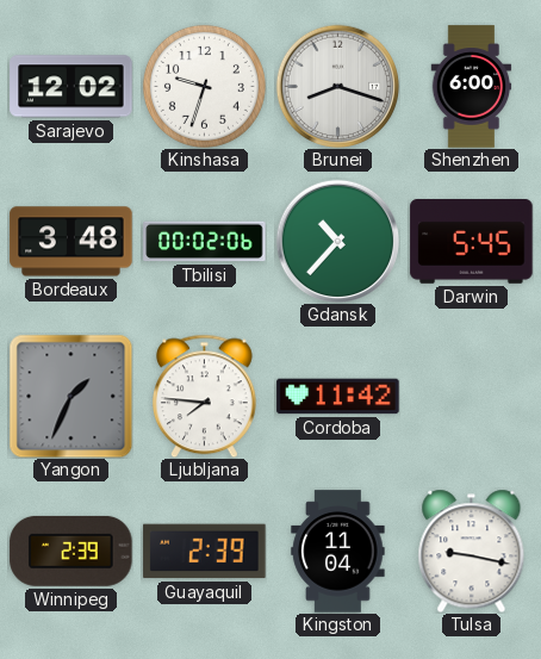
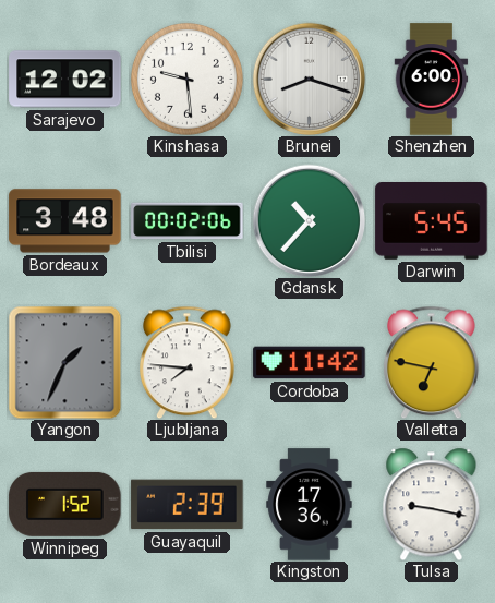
Kinshasa: 9:33 -> 9:29
Valletta: none -> 6:47
Winnipeg: 2:39 -> 1:52
Kingston: 11:04 -> 17:36
